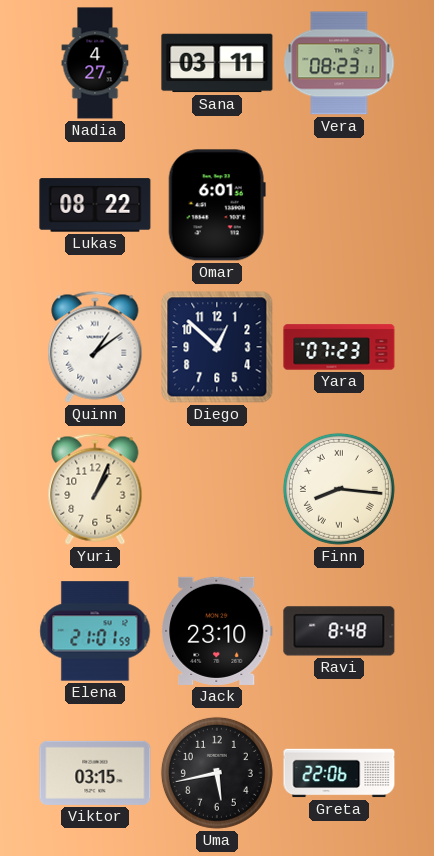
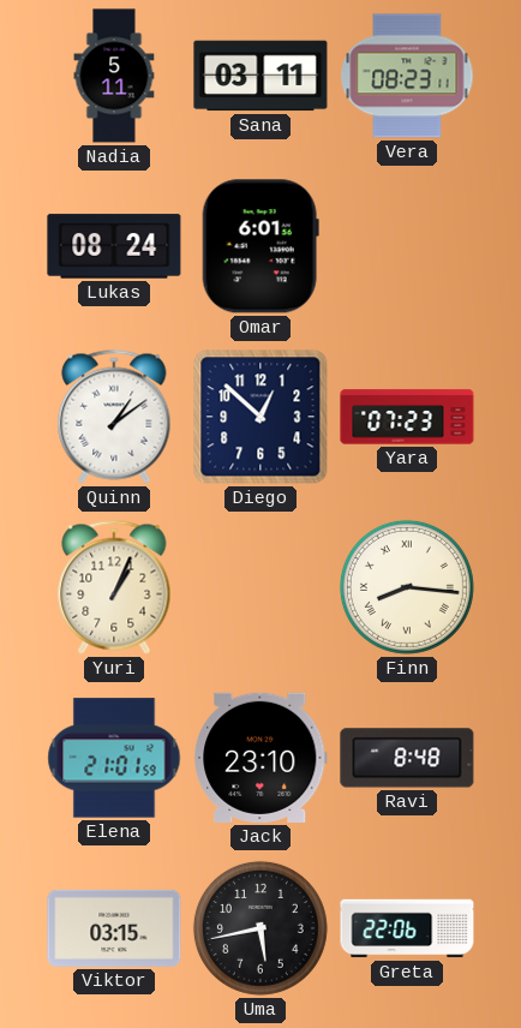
Nadia: 4:27 -> 5:11
Lukas: 08:22 -> 08:24
